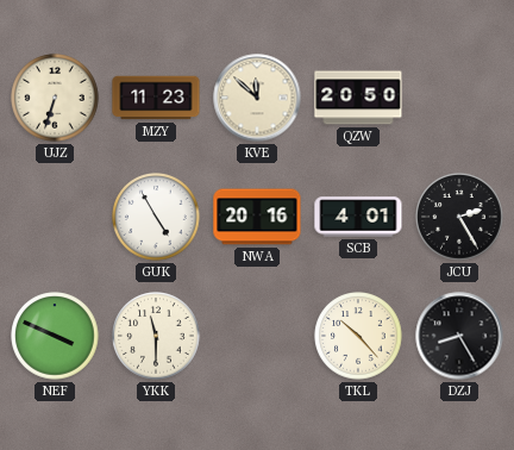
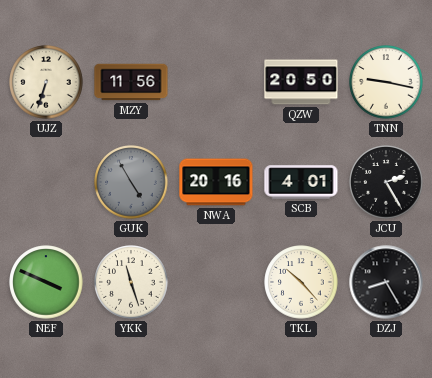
MZY: 11:23 -> 11:56
KVE: 11:52 -> none
TNN: none -> 9:17
GUK dial: white -> grey
YKK: 11:30 -> 11:27
